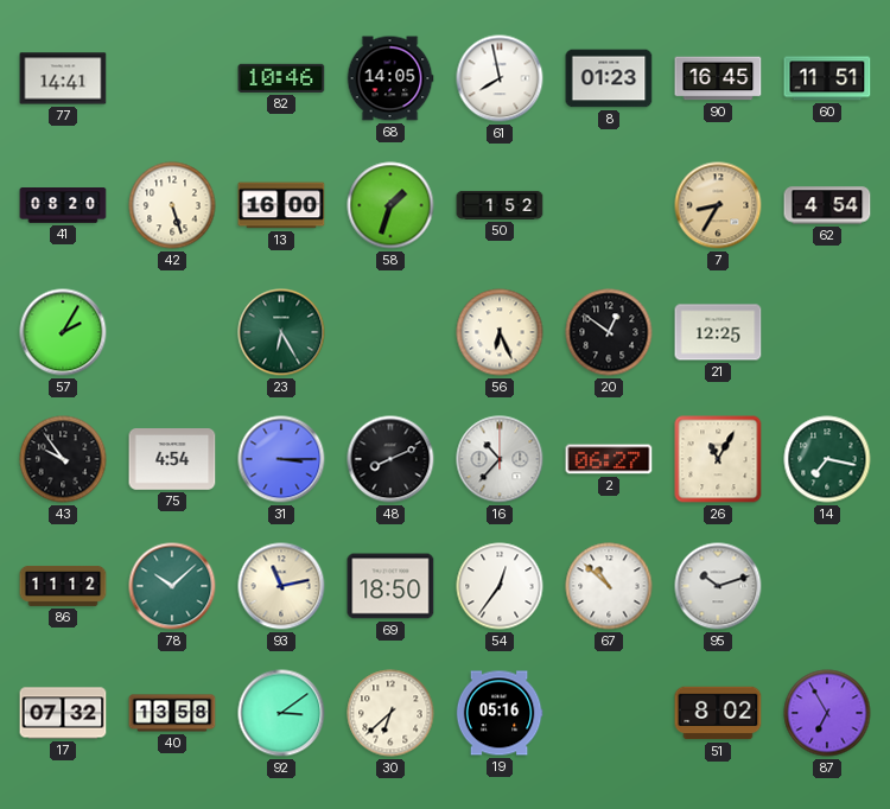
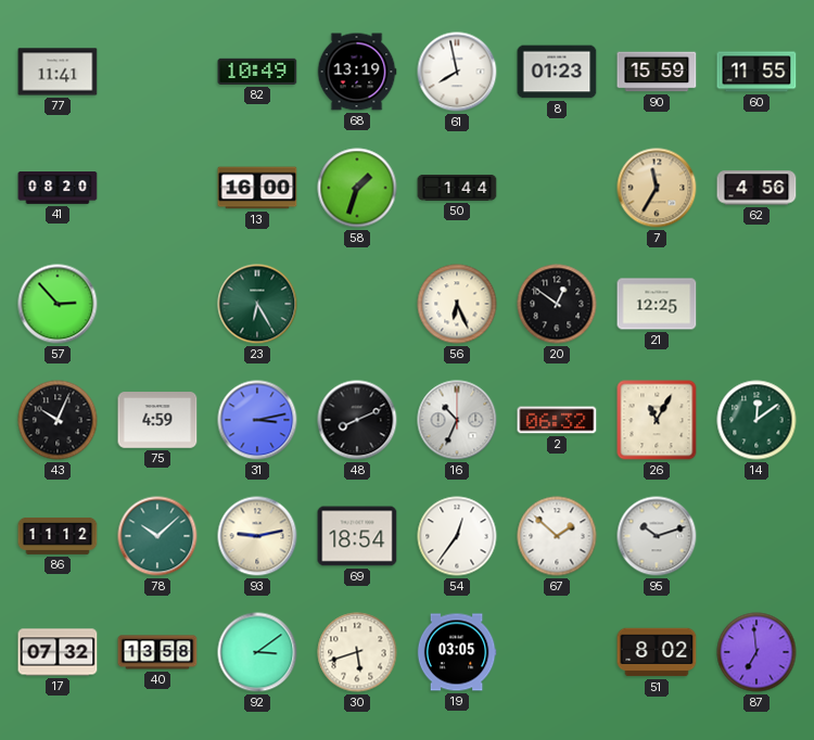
77: 14:41 -> 11:41
82: 10:46 -> 10:49
68: 14:05 -> 13:19
90: 16:45 -> 15:59
60: 11:51 -> 11:55
42: 5:27 -> none
50: 1:52 -> 1:44
7: 8:35 -> 11:35
62: 4:54 -> 4:56
57: 2:05 -> 2:53
43: 9:54 -> 10:04
75: 4:54 -> 4:59
31: 3:15 -> 3:13
16: 10:37 -> 10:34
2: 06:27 -> 06:32
14: 7:17 -> 12:09
93: 11:13 -> 9:13
69: 18:50 -> 18:54
67: 10:52 -> 1:52
30: 6:38 -> 5:42
19: 05:16 -> 03:05
87: 6:55 -> 6:59
